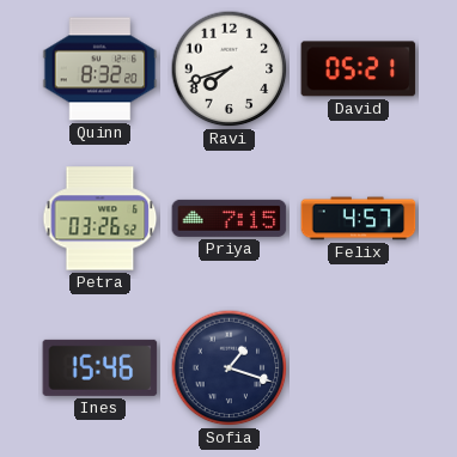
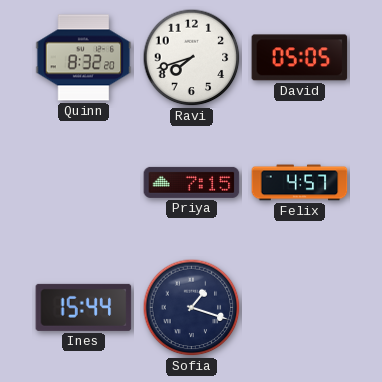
David: 05:21 -> 05:05
Petra: 03:26 -> none
Ines: 15:46 -> 15:44
